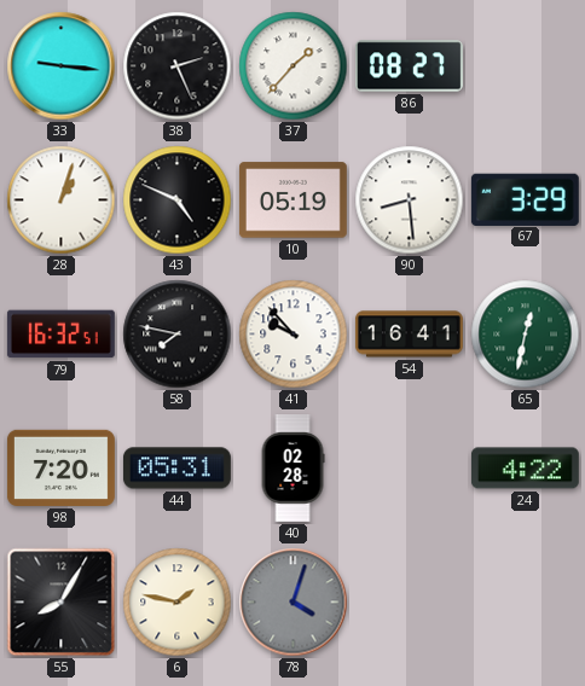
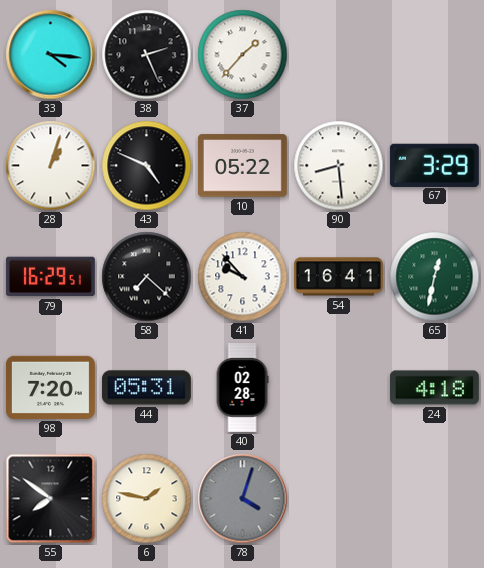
33: 9:16 -> 4:16
86: 08:27 -> none
10: 05:19 -> 05:22
79: 16:32 -> 16:29
58: 7:47 -> 7:22
24: 4:22 -> 4:18
55: 8:05 -> 7:51
